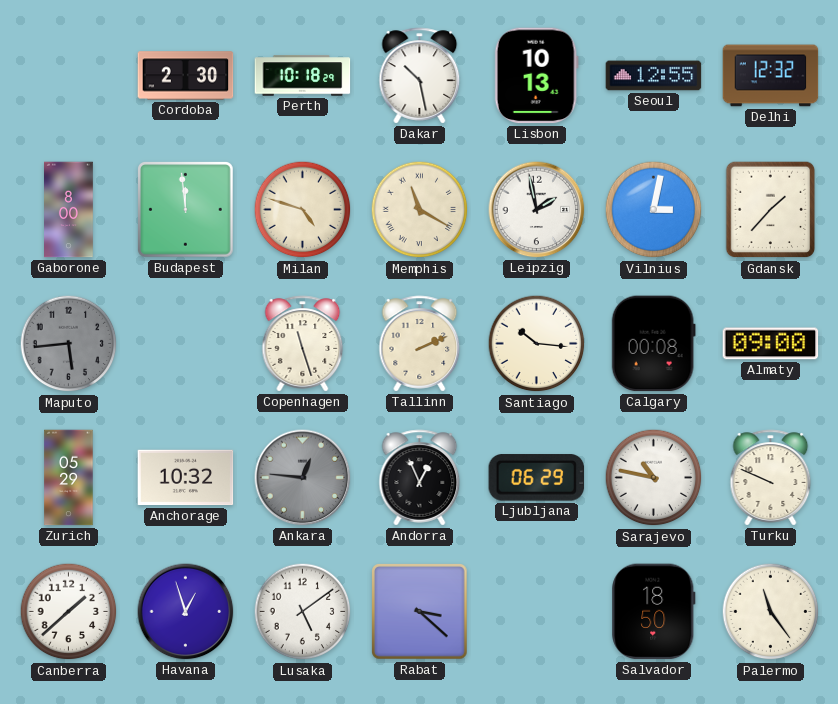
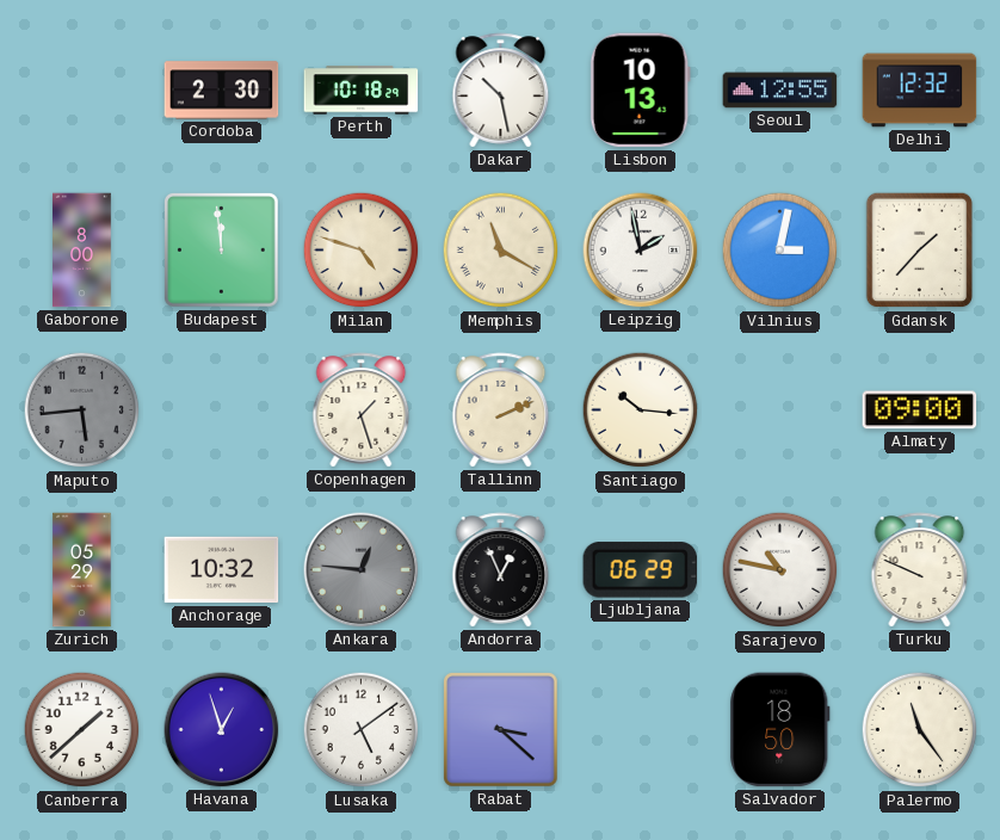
Copenhagen: 11:27 -> 1:27
Calgary: 00:08 -> none
